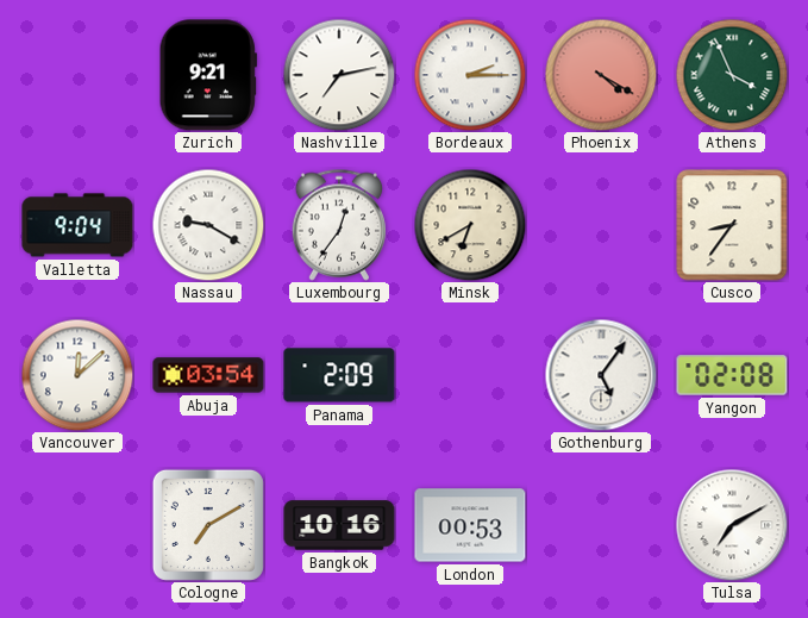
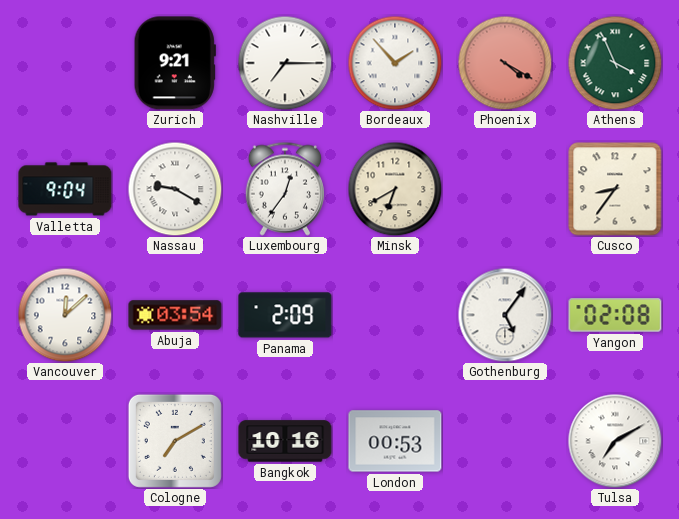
Nashville: 7:13 -> 7:15
Bordeaux: 2:15 -> 1:53
